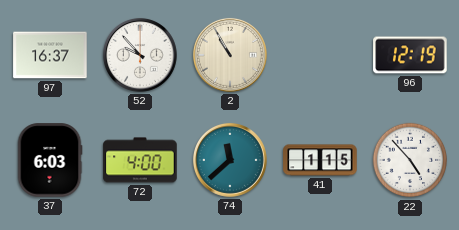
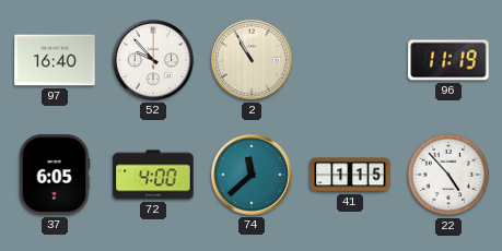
97: 16:37 -> 16:40
96: 12:19 -> 11:19
37: 6:03 -> 6:05
